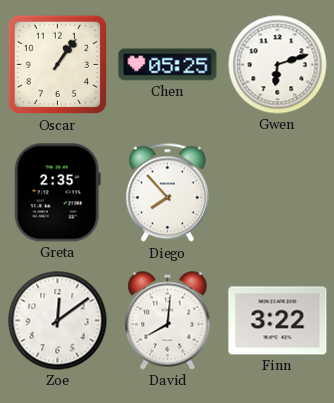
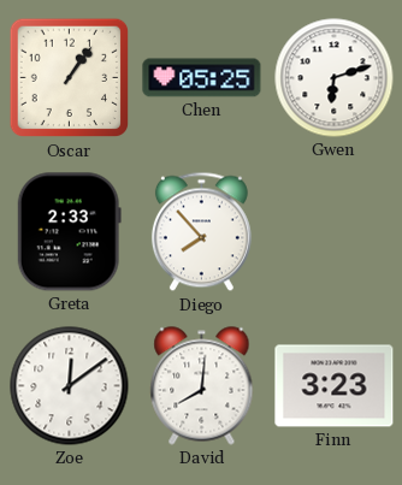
Greta: 2:35 -> 2:33
Finn: 3:22 -> 3:23
